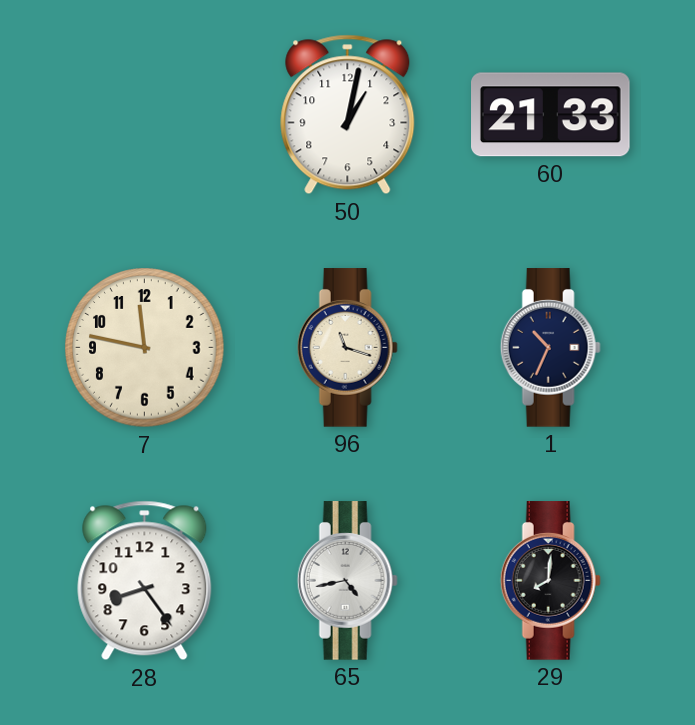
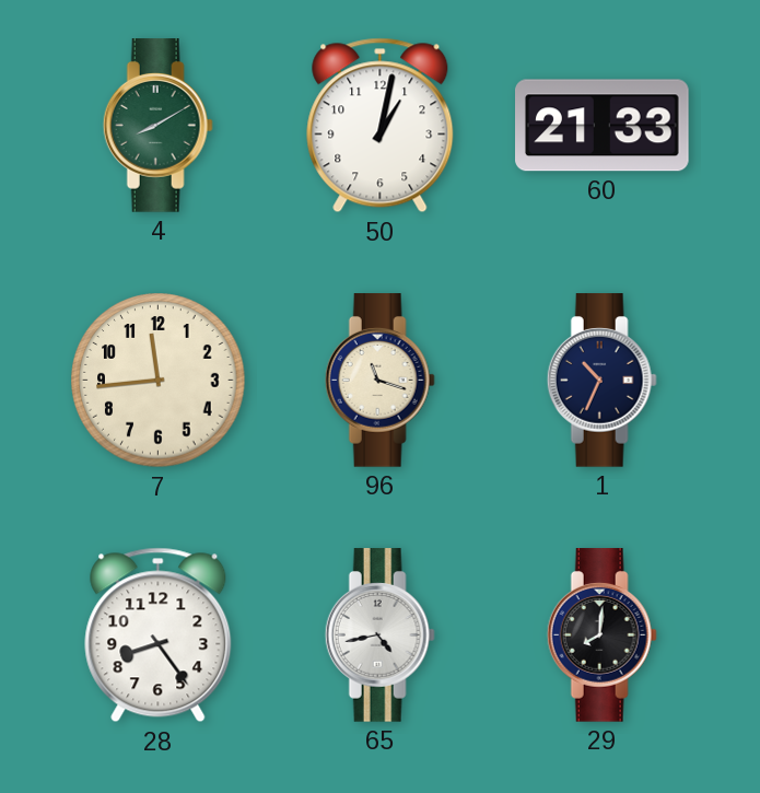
4: none -> 8:10
7: 11:47 -> 11:44
